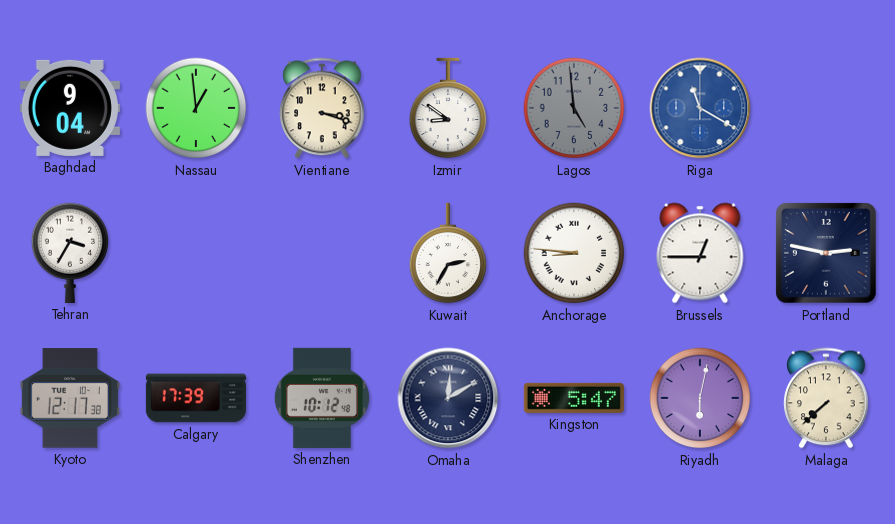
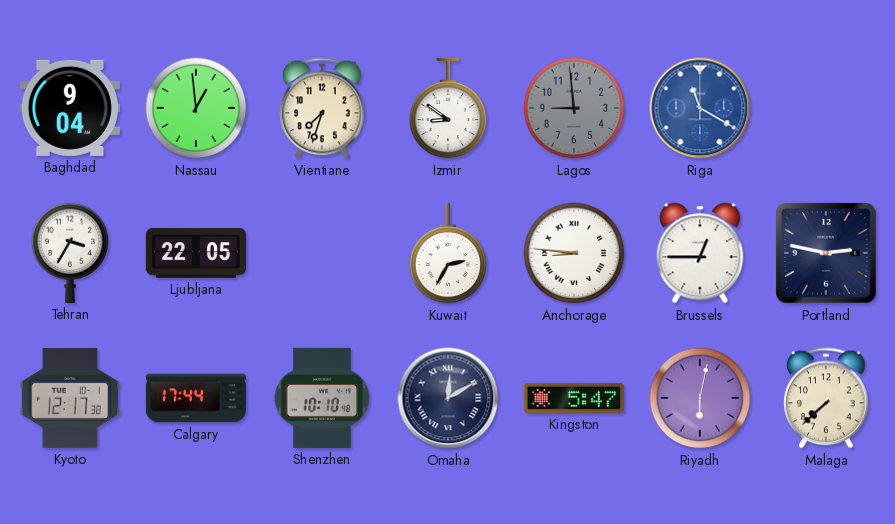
Vientiane: 3:18 -> 7:33
Lagos: 4:59 -> 8:59
Ljubljana: none -> 22:05
Calgary: 17:39 -> 17:44
Shenzhen: 10:12 -> 10:10
